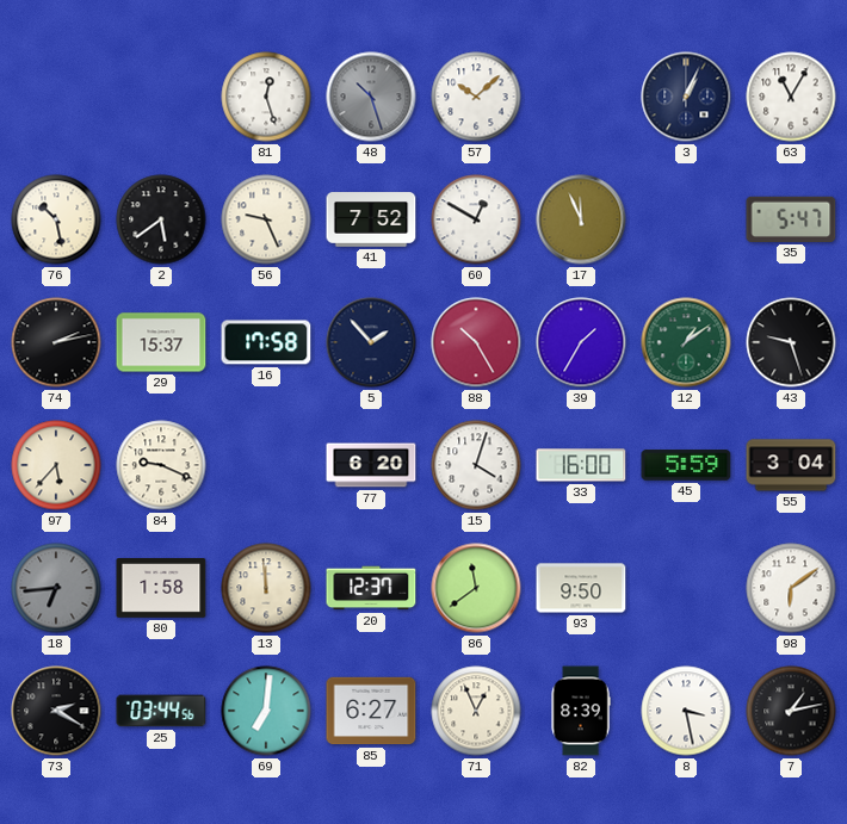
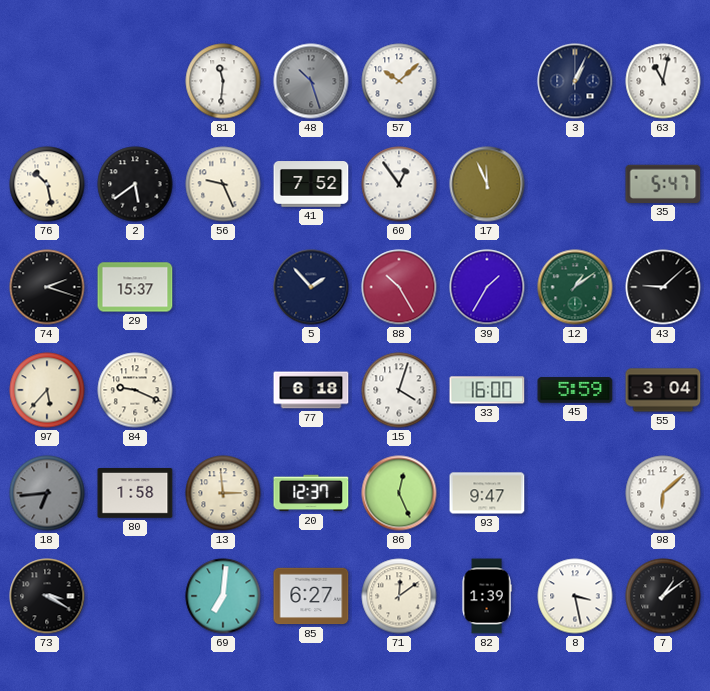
81: 12:27 -> 11:31
63: 11:05 -> 11:02
60: 12:50 -> 12:54
74: 2:13 -> 2:18
16: 17:58 -> none
43: 9:27 -> 9:08
77: 6:20 -> 6:18
13: 11:59 -> 2:59
86: 11:39 -> 12:26
93: 9:50 -> 9:47
98: 6:09 -> 6:08
73: 2:20 -> 3:20
25: 03:44 -> none
71: 12:56 -> 12:09
82: 8:39 -> 1:39
7: 1:13 -> 1:09
